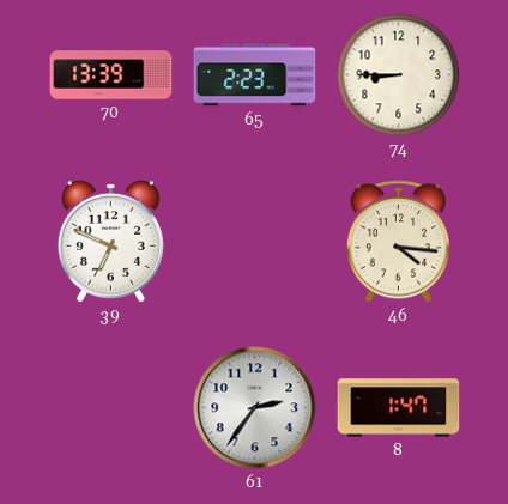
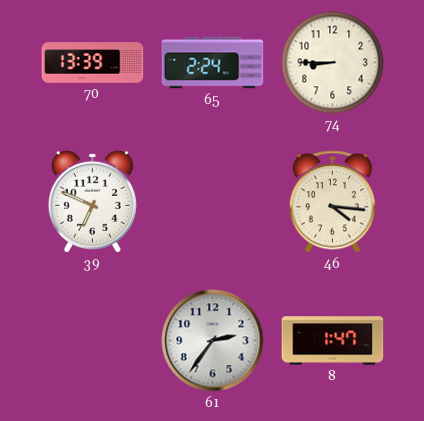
65: 2:23 -> 2:24
